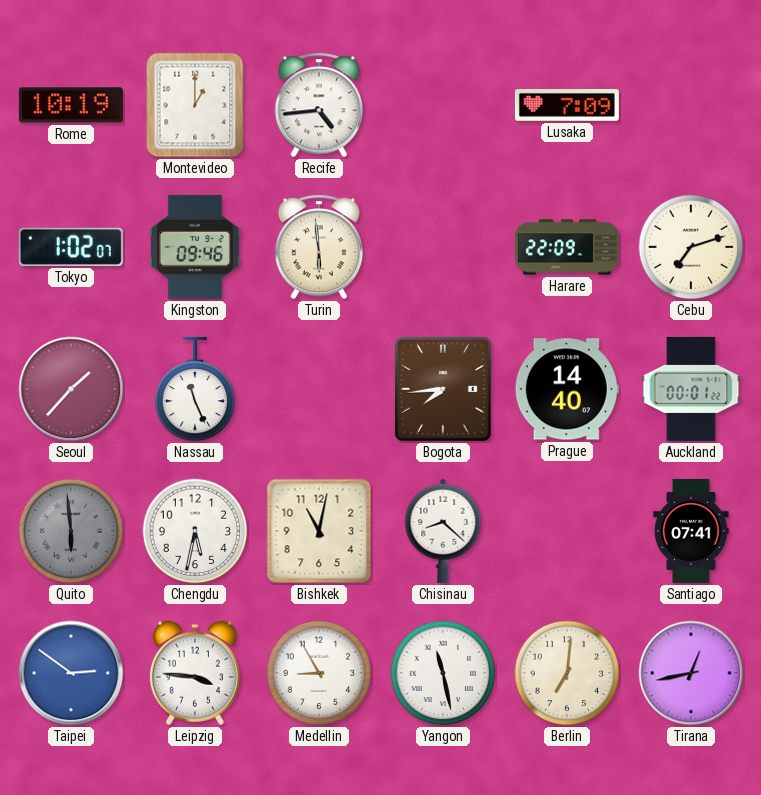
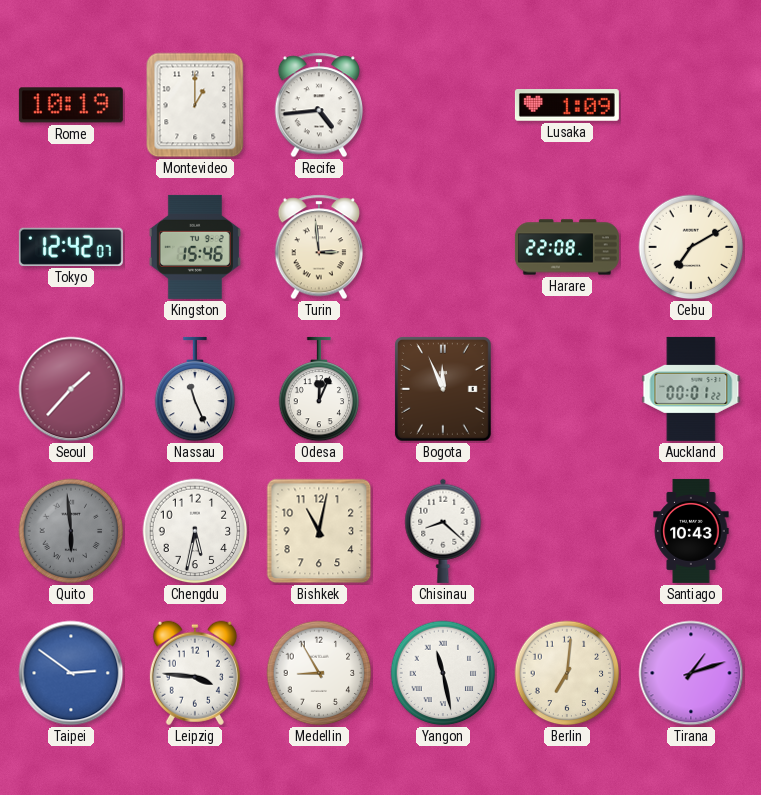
Lusaka: 7:09 -> 1:09
Tokyo: 1:02 -> 12:42
Kingston: 09:46 -> 15:46
Turin: 5:59 -> 2:59
Harare: 22:09 -> 22:08
Cebu: 7:12 -> 7:10
Odesa: none -> 12:04
Bogota: 7:44 -> 11:56
Prague: 14:40 -> none
Santiago: 07:41 -> 10:43
Tirana: 12:43 -> 1:12
